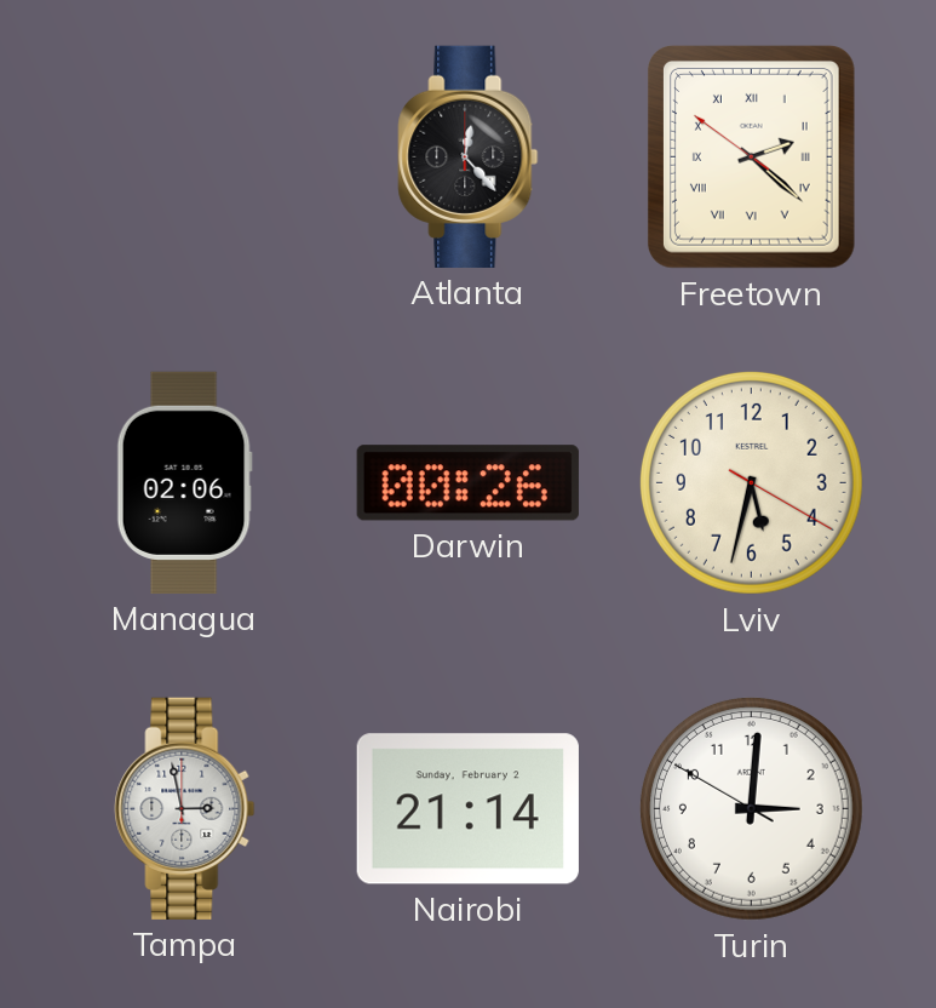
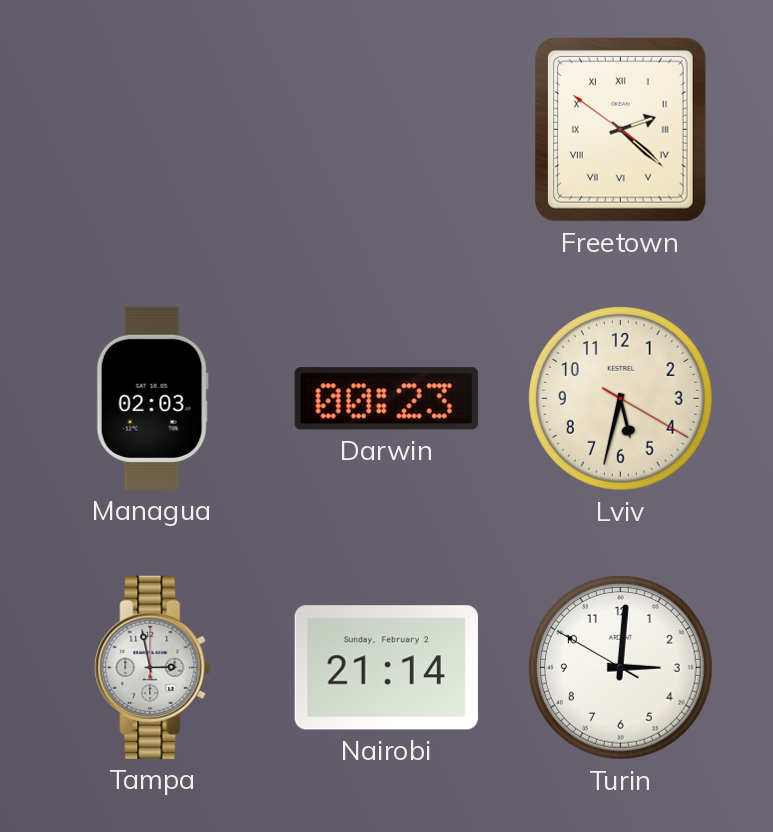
Atlanta: 12:23 -> none
Managua: 02:06 -> 02:03
Darwin: 00:26 -> 00:23
